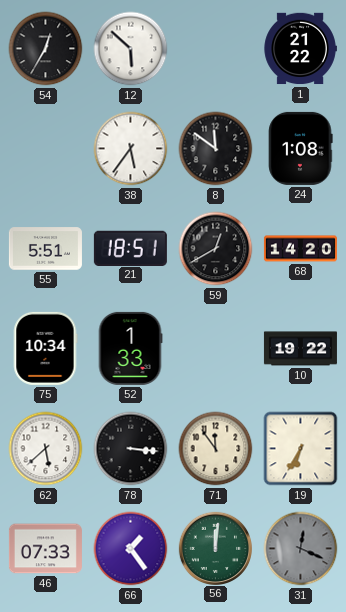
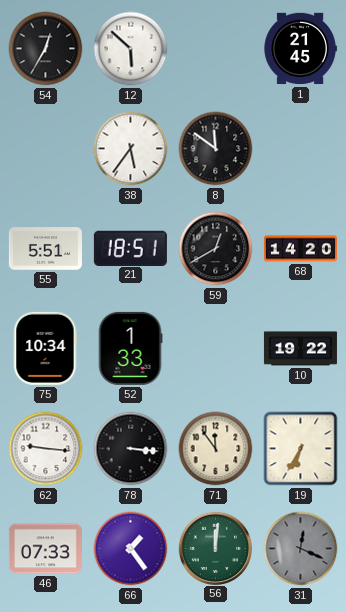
1: 21:22 -> 21:45
24: 1:08 -> none
62: 5:38 -> 9:16
